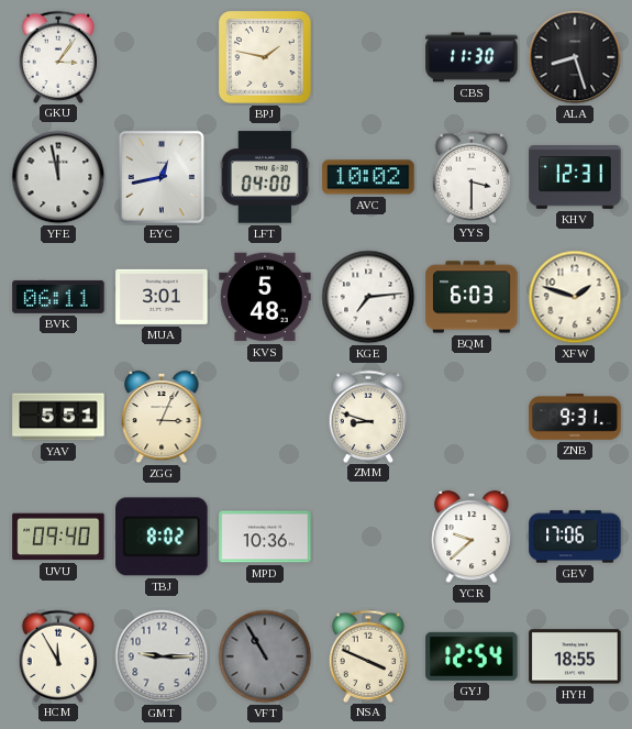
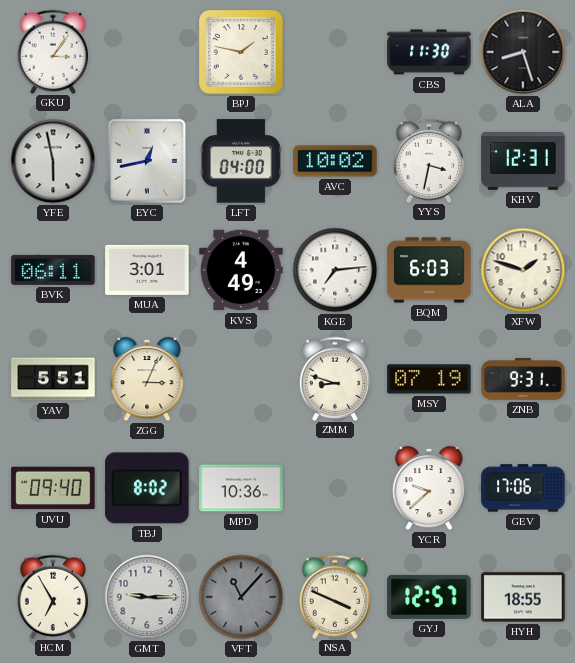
YFE: 11:58 -> 5:58
YYS: 3:30 -> 3:32
KVS: 5:48 -> 4:49
MSY: none -> 07:19
HCM: 11:55 -> 6:55
VFT: 10:55 -> 11:07
GYJ: 12:54 -> 12:57
